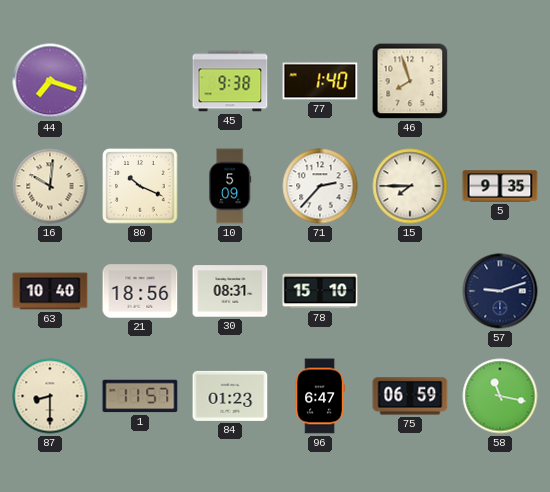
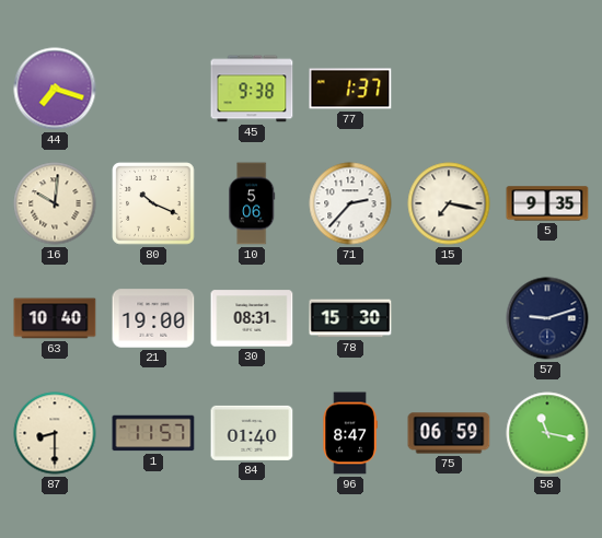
77: 1:40 -> 1:37
46: 7:57 -> none
10: 5:09 -> 5:06
15: 7:45 -> 7:17
21: 18:56 -> 19:00
78: 15:10 -> 15:30
84: 01:23 -> 01:40
96: 6:47 -> 8:47
